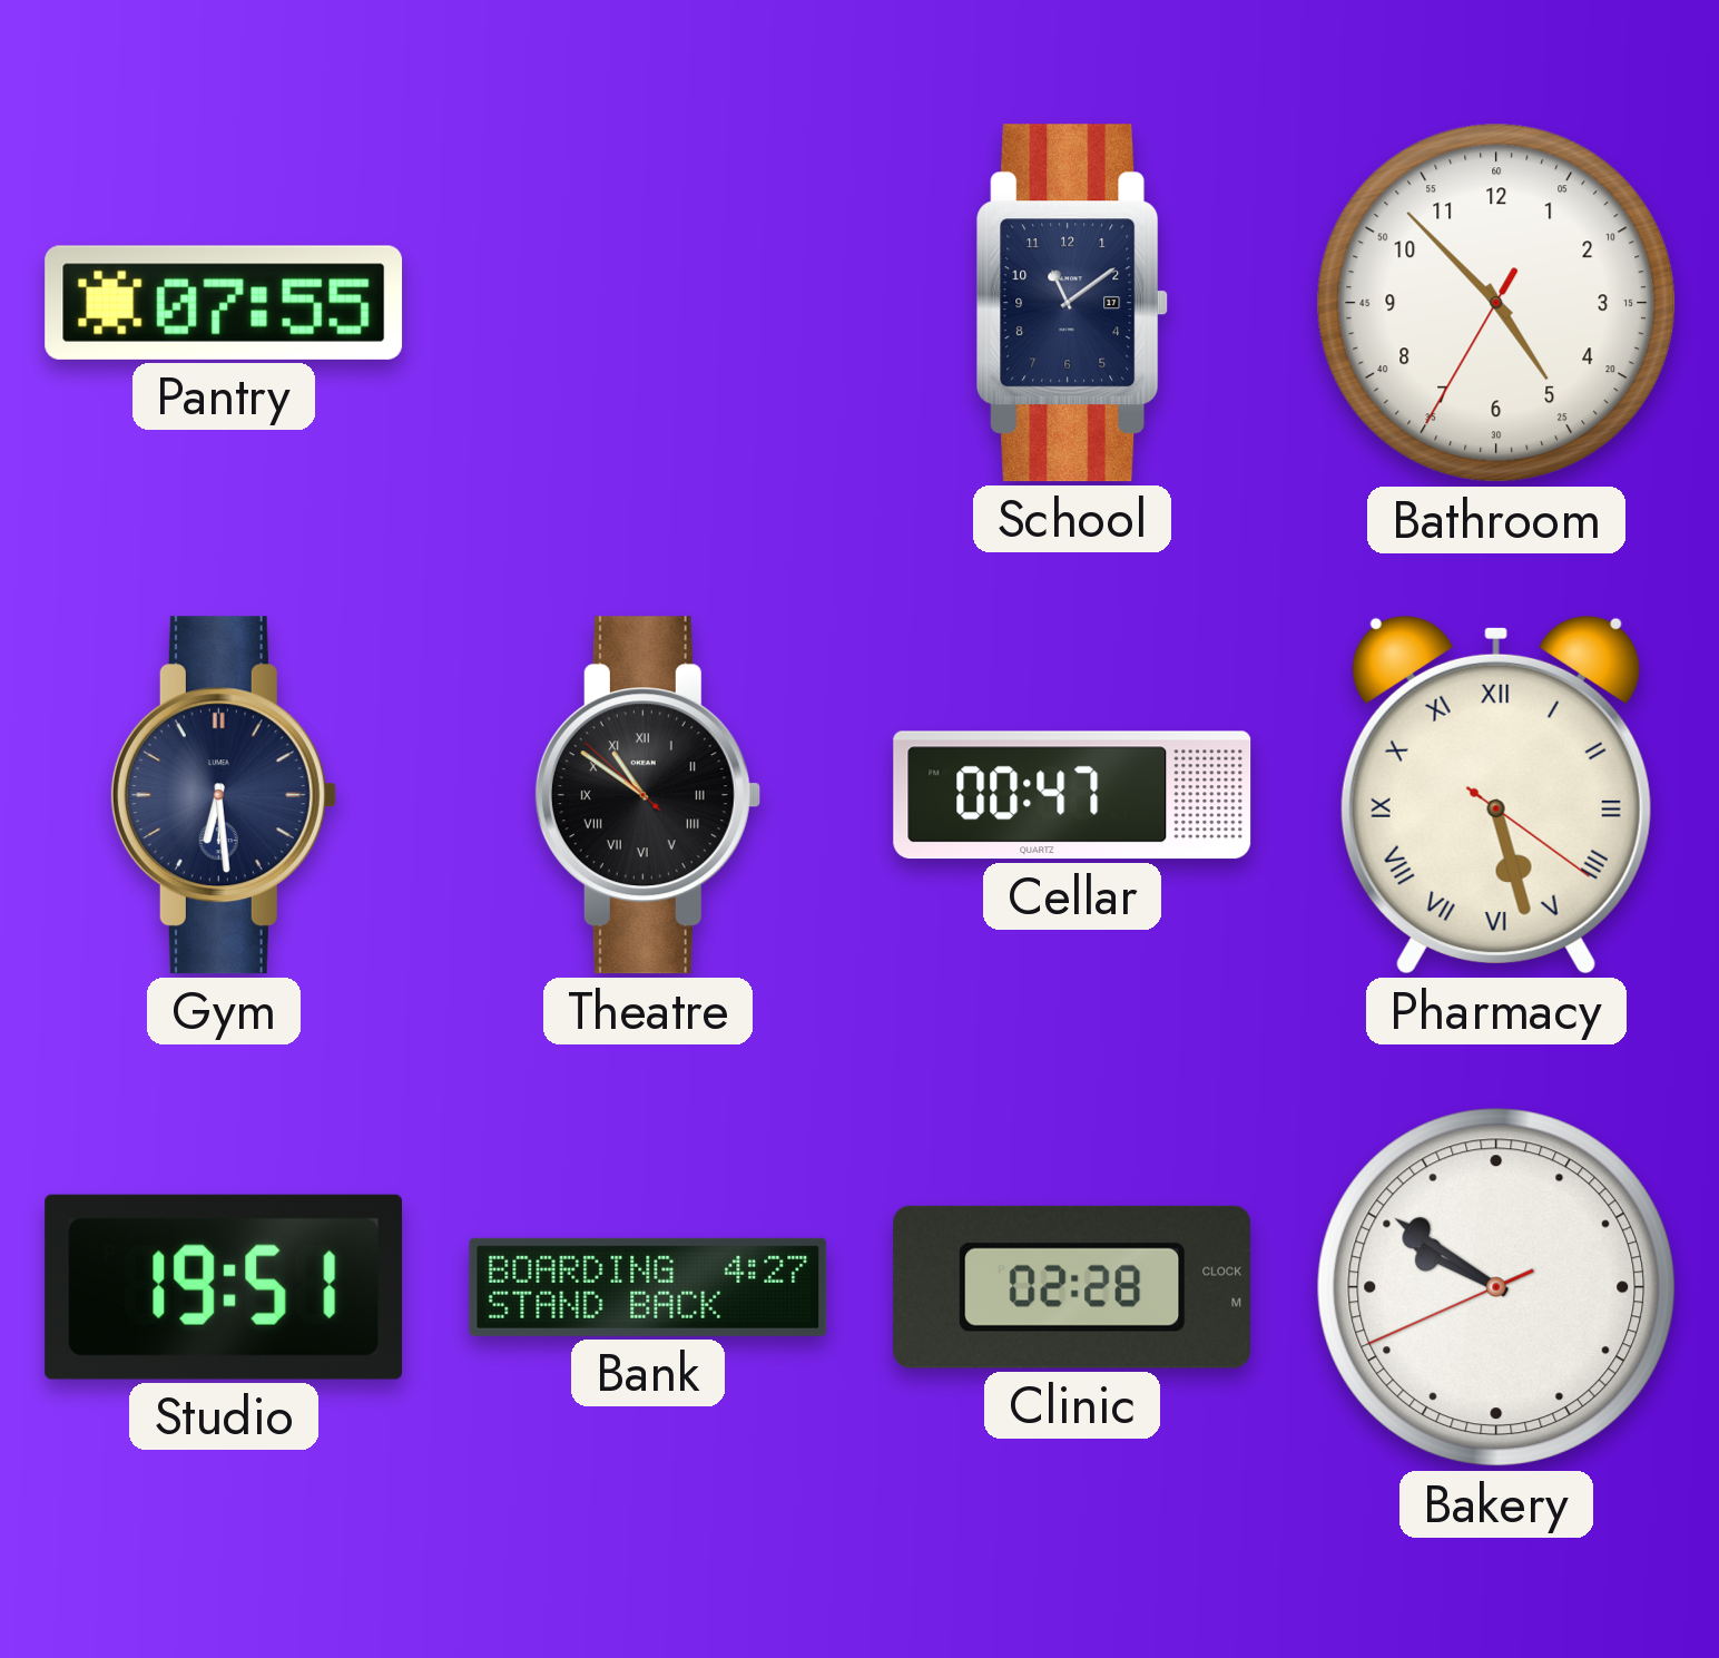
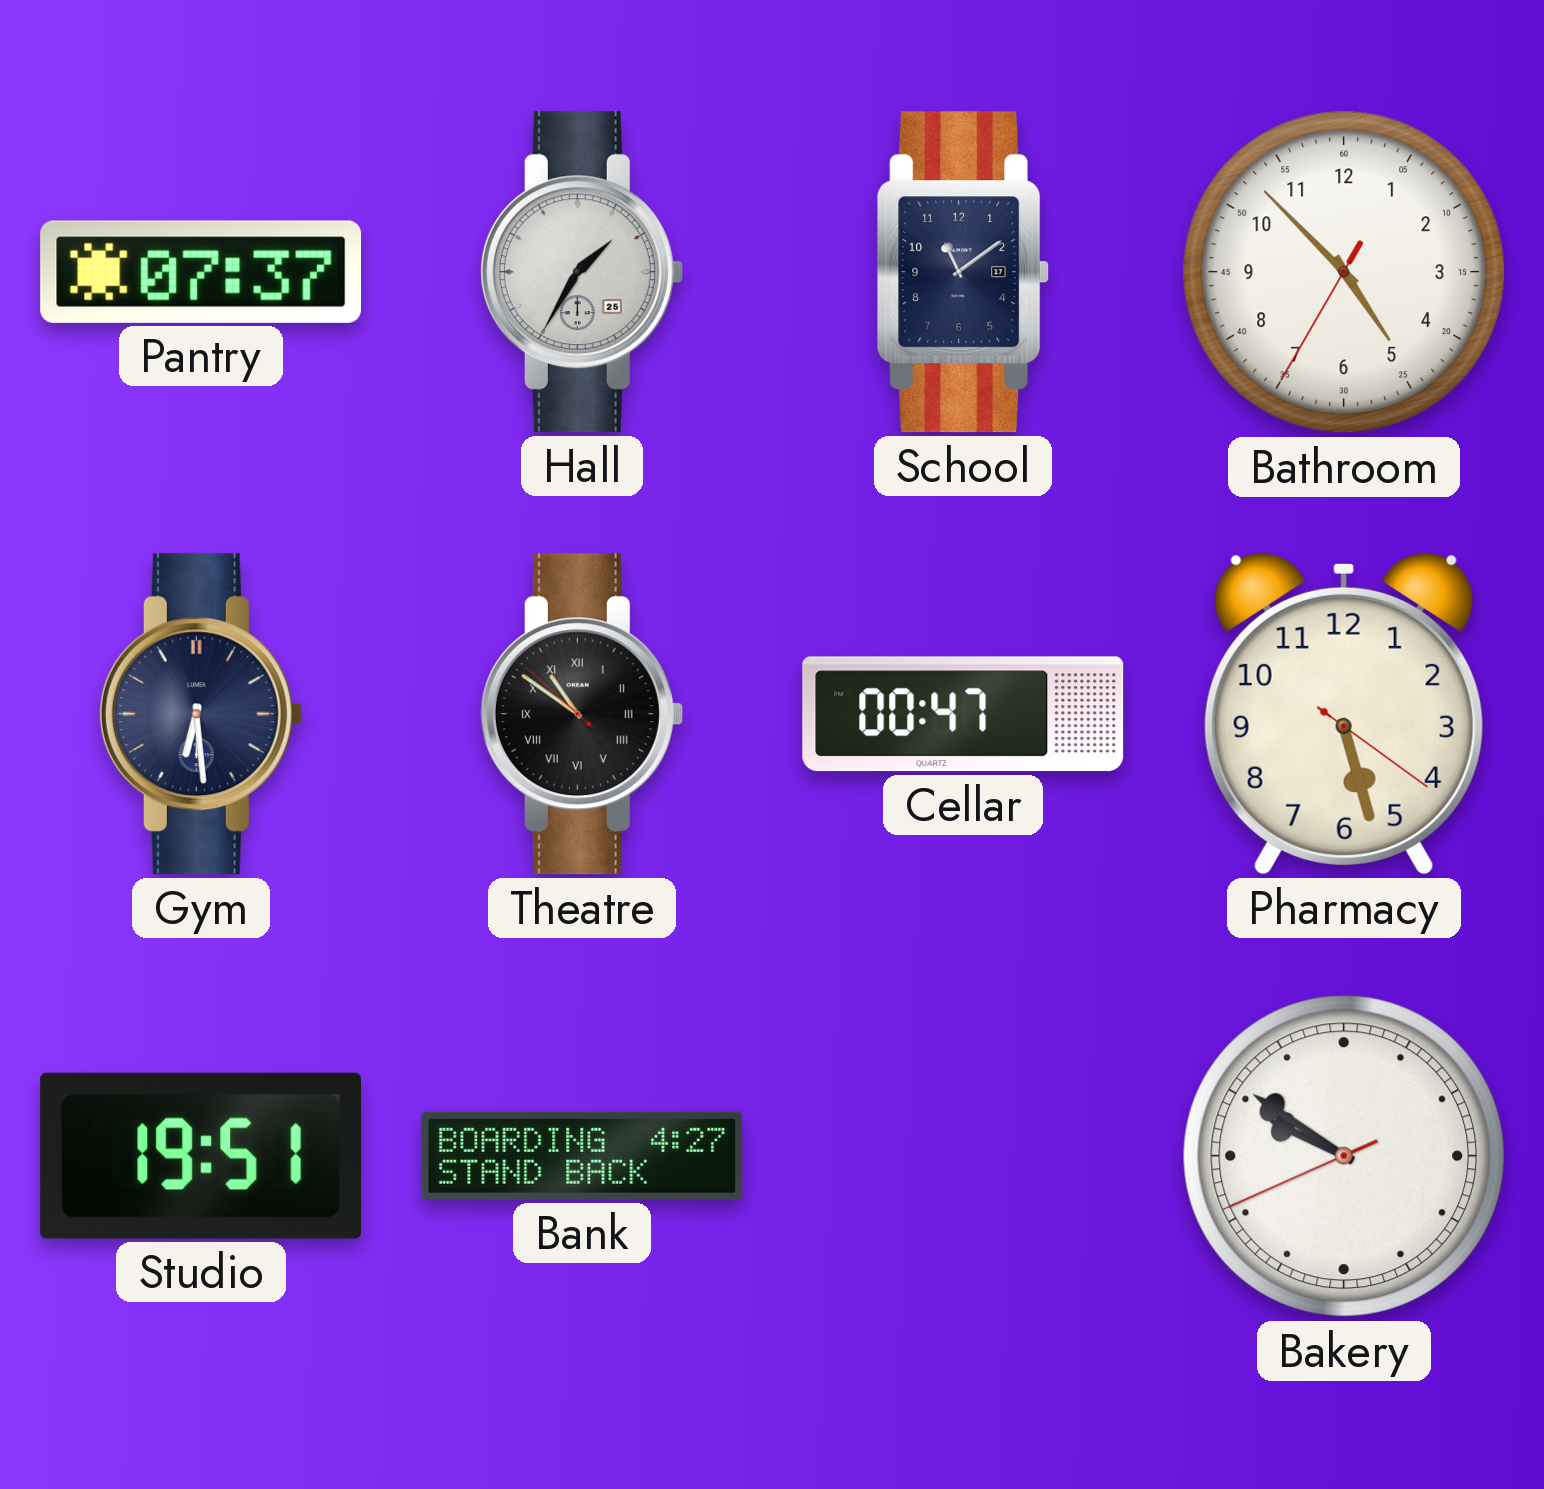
Pantry: 07:55 -> 07:37
Hall: none -> 1:35
Pharmacy numerals: Roman -> Arabic
Clinic: 02:28 -> none
